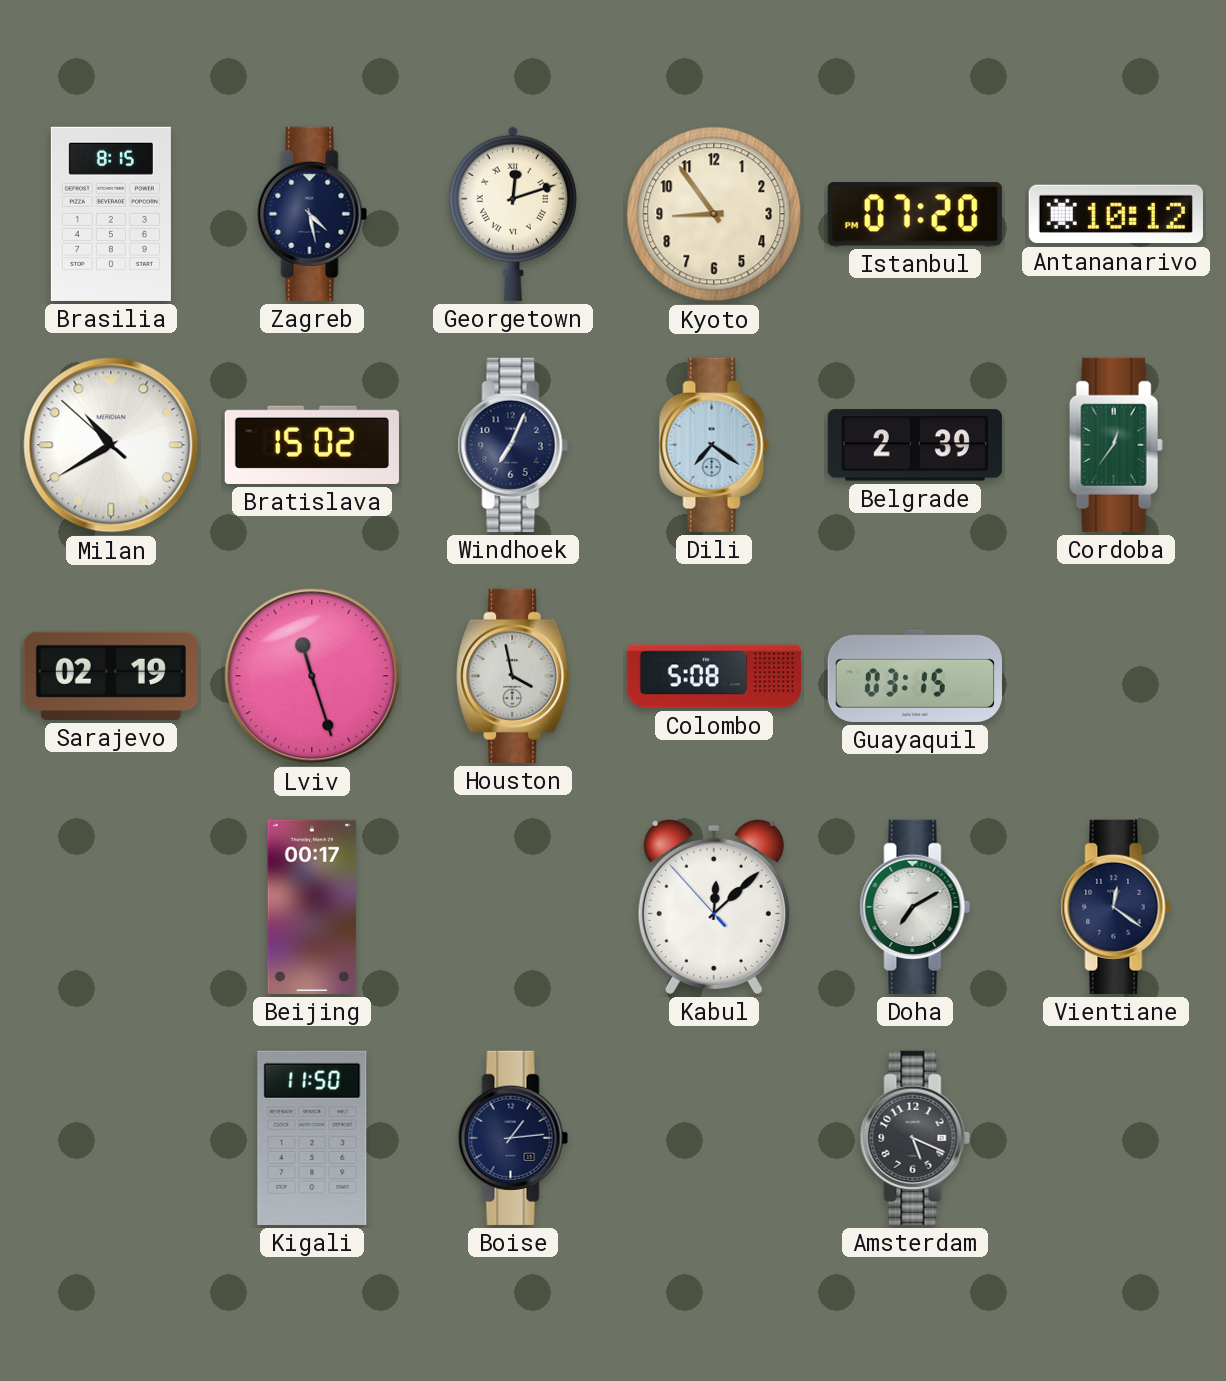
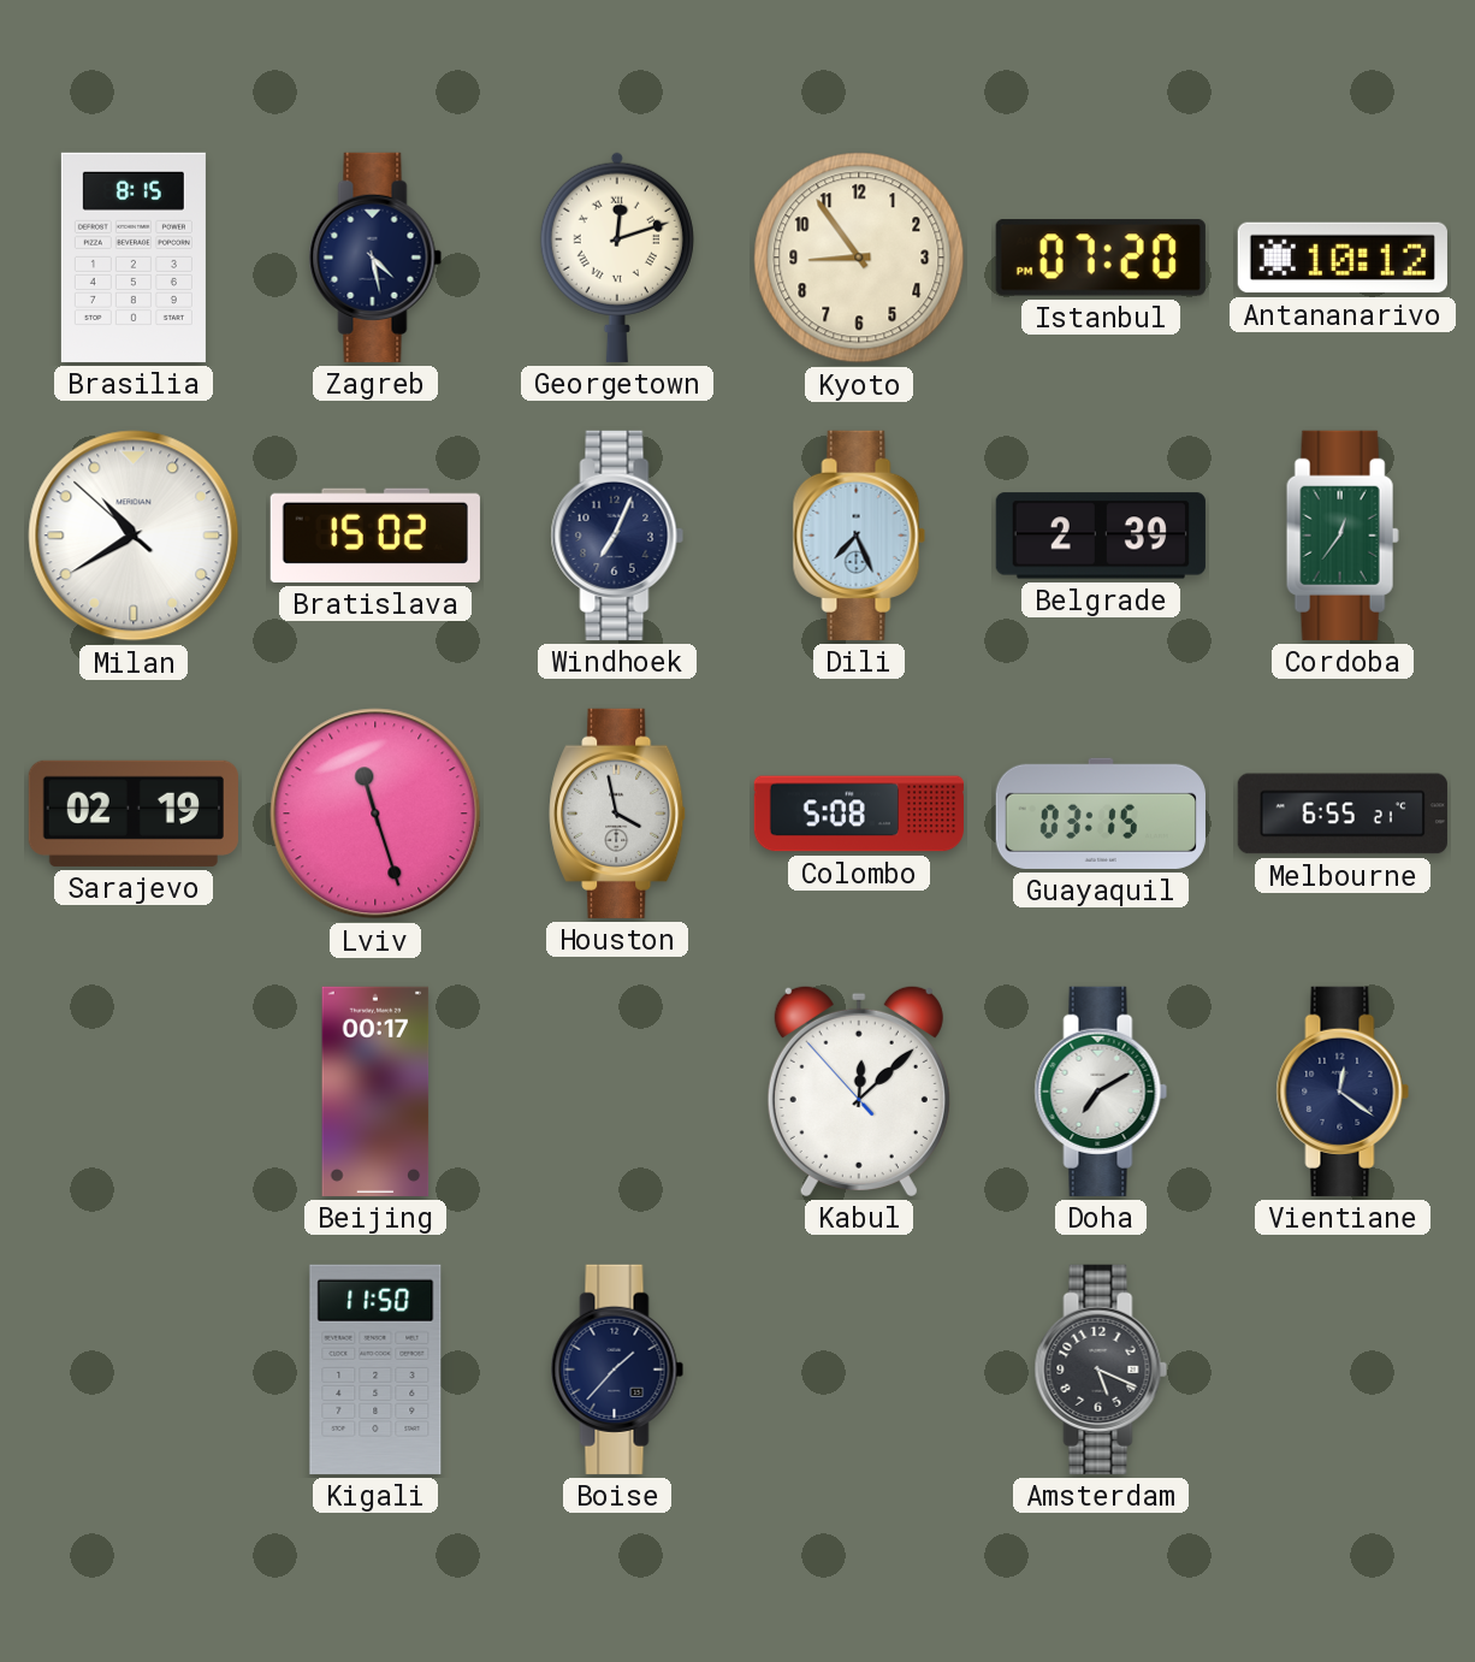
Dili: 7:21 -> 7:26
Melbourne: none -> 6:55
Boise: 1:14 -> 1:37
